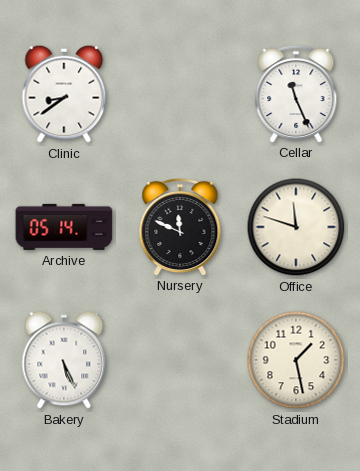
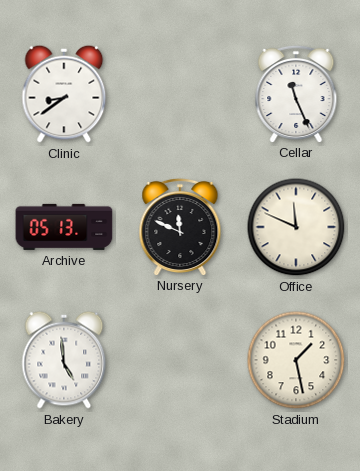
Archive: 05:14 -> 05:13
Office: 11:48 -> 11:49
Bakery: 5:26 -> 4:59
